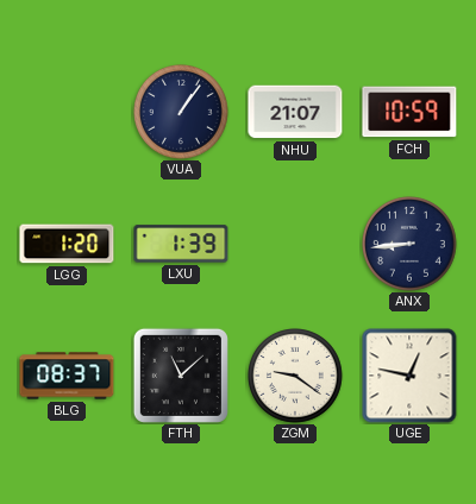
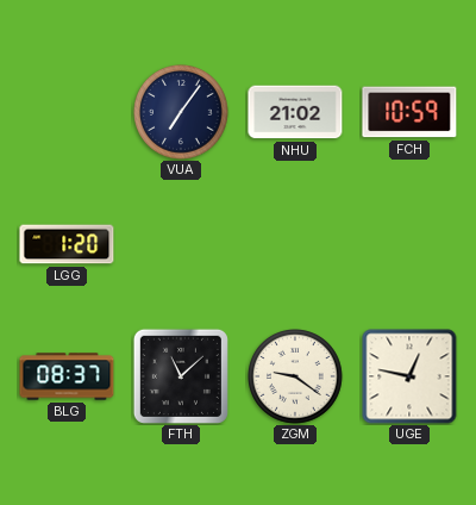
VUA: 1:06 -> 7:06
NHU: 21:07 -> 21:02
LXU: 1:39 -> none
ANX: 8:44 -> none
